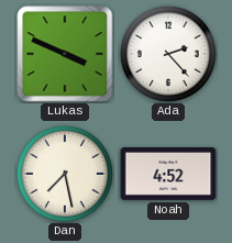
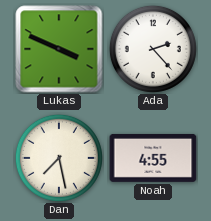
Noah: 4:52 -> 4:55
